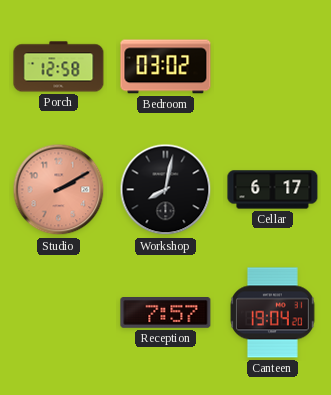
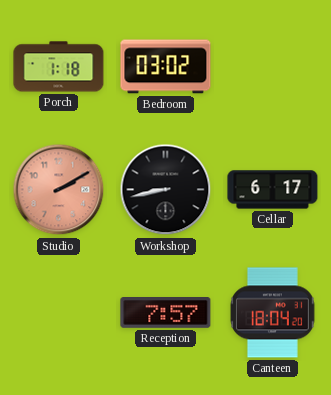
Porch: 12:58 -> 1:18
Workshop: 8:02 -> 8:43
Canteen: 19:04 -> 18:04
